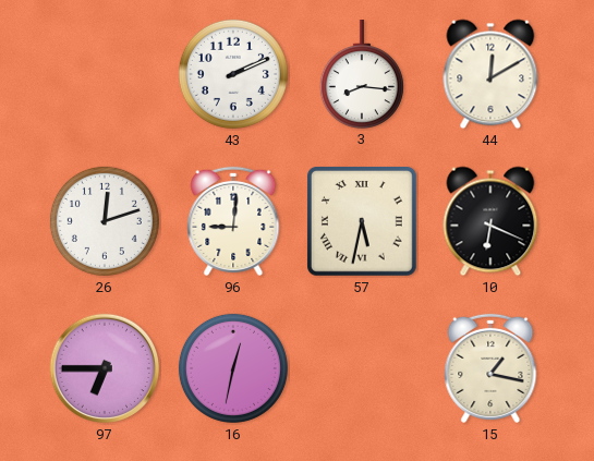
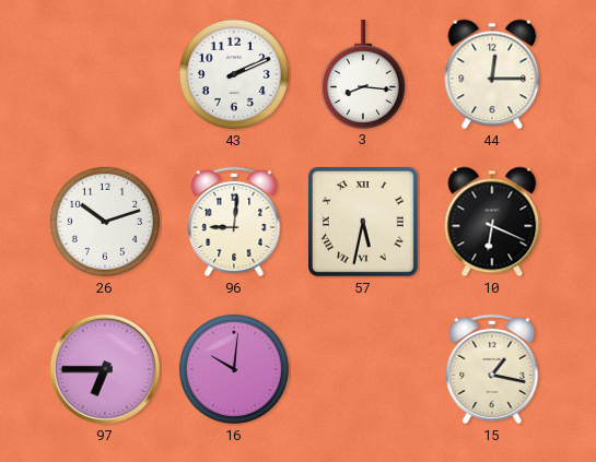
44: 12:10 -> 12:15
26: 12:12 -> 10:12
16: 12:32 -> 10:01
